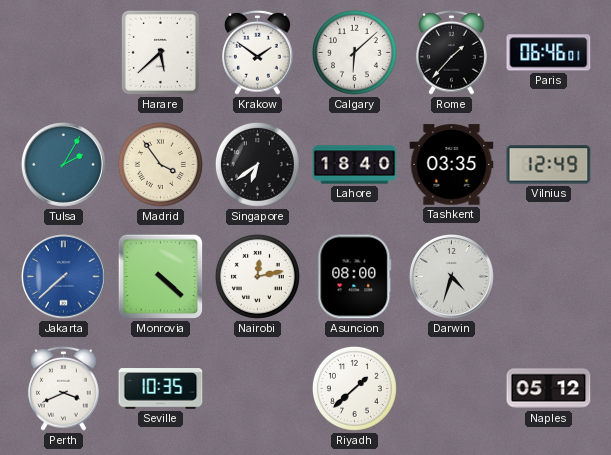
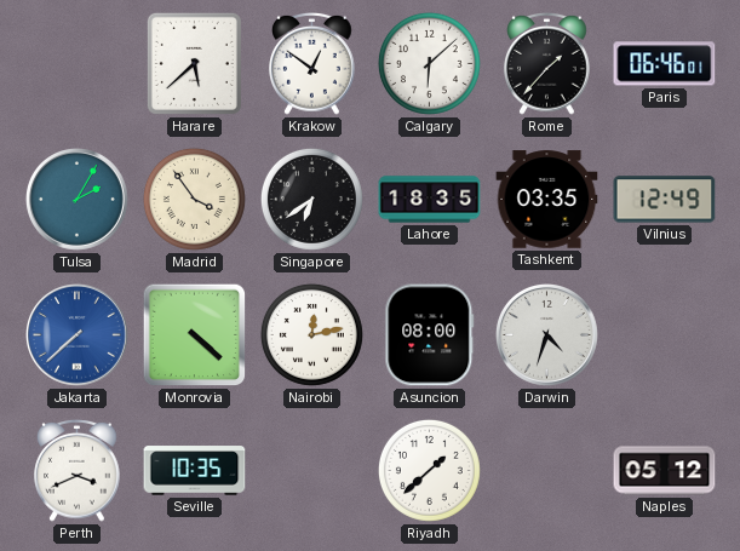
Krakow: 1:51 -> 12:51
Lahore: 18:40 -> 18:35
